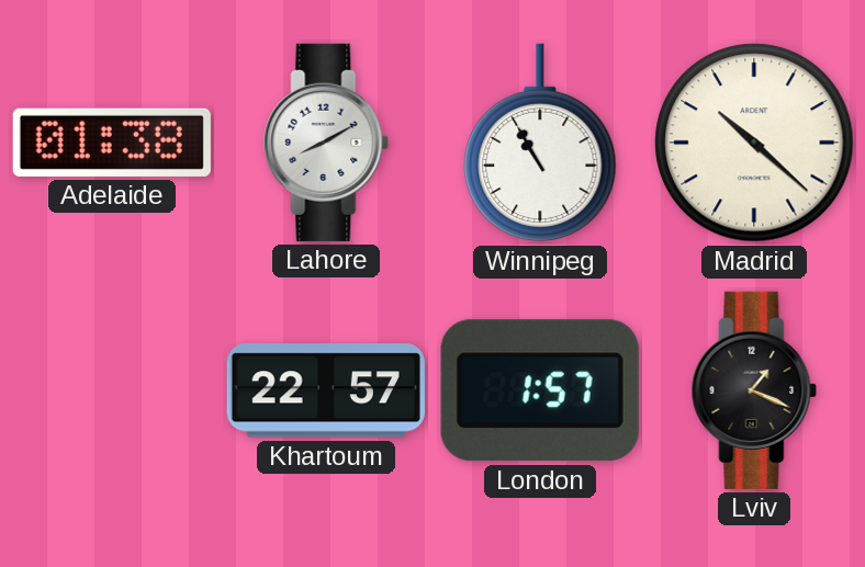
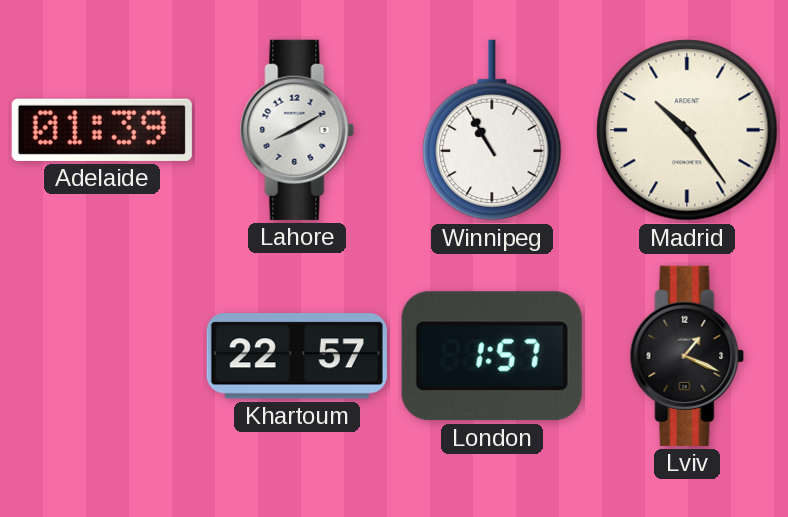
Adelaide: 01:38 -> 01:39
Madrid: 10:22 -> 10:24
